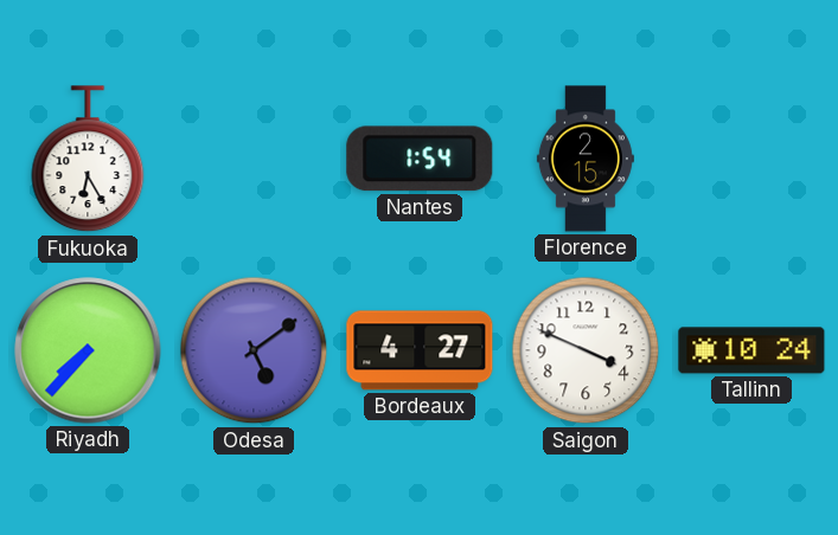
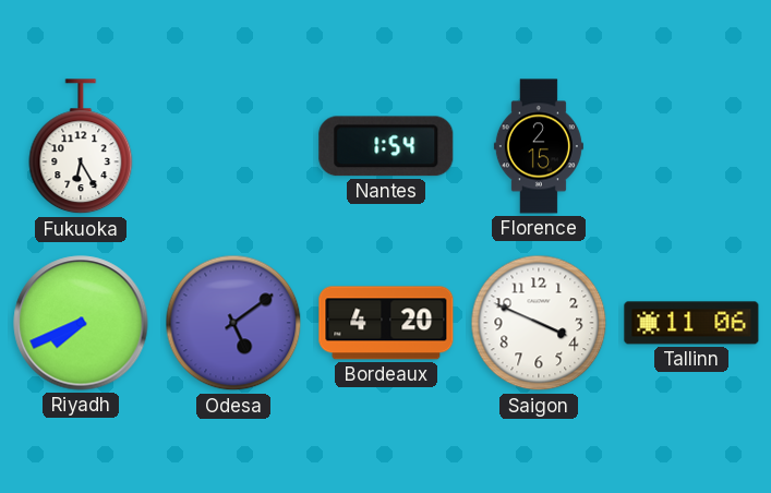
Riyadh: 7:37 -> 7:41
Bordeaux: 4:27 -> 4:20
Tallinn: 10:24 -> 11:06
